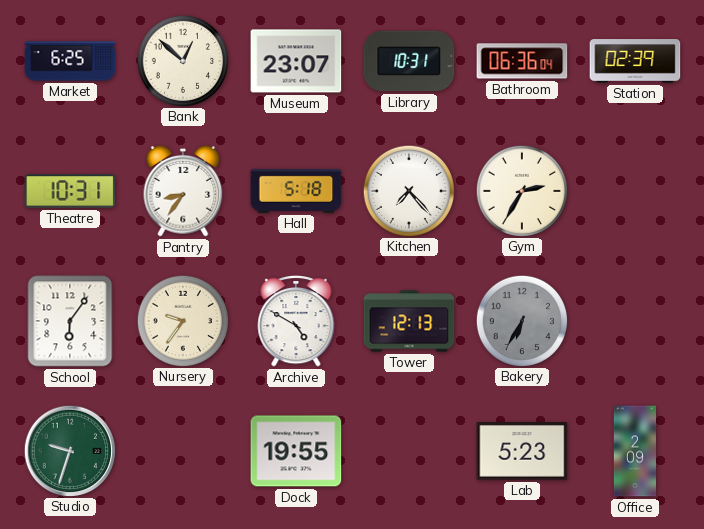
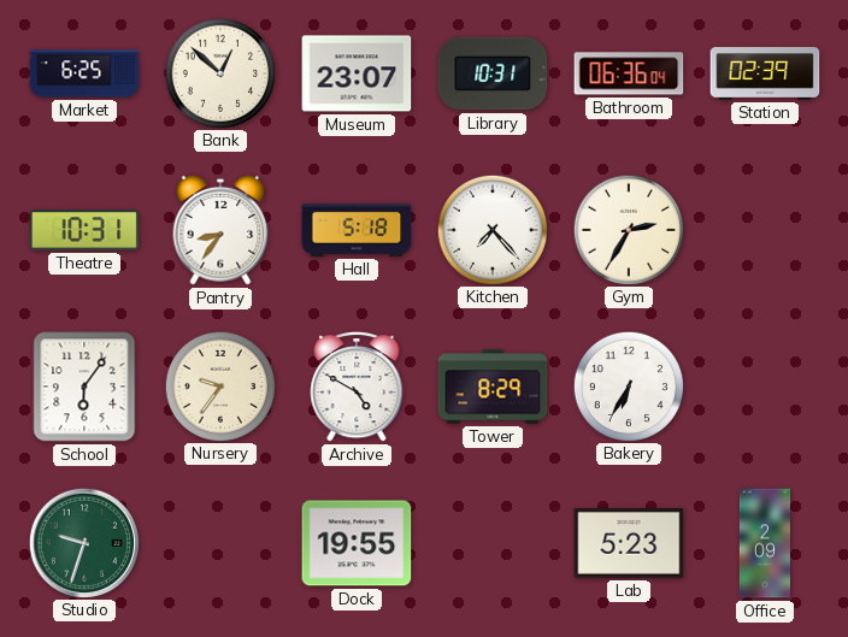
Tower: 12:13 -> 8:29
Bakery dial: grey -> white
